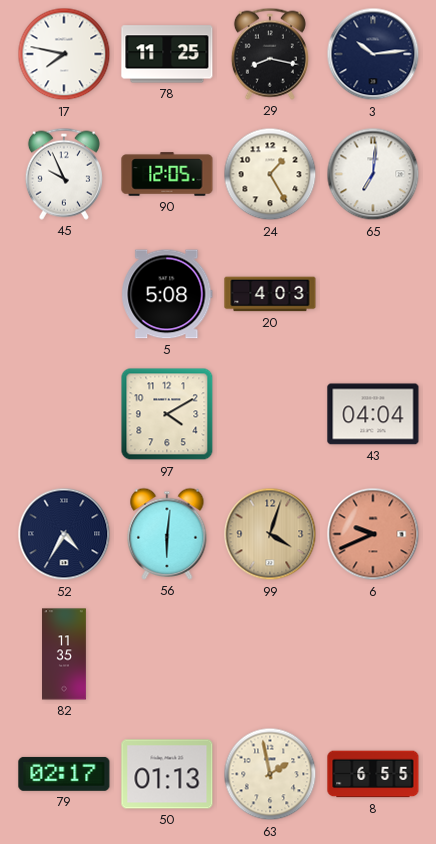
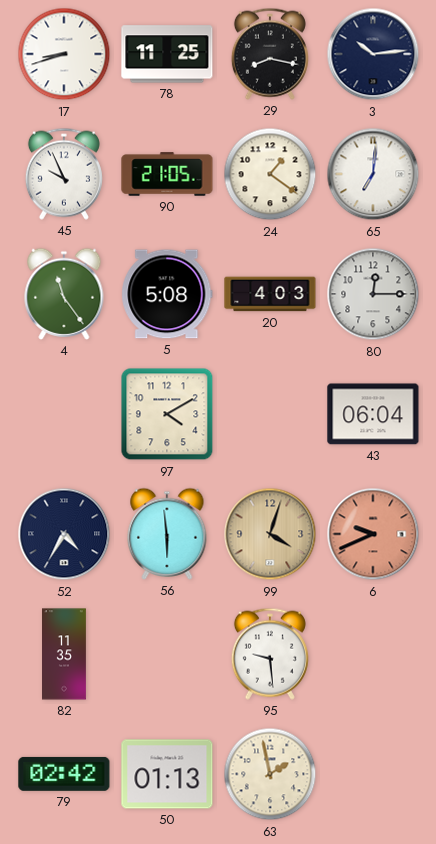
17: 7:47 -> 8:42
90: 12:05 -> 21:05
24: 1:25 -> 1:21
4: none -> 11:24
80: none -> 12:15
43: 04:04 -> 06:04
56: 6:01 -> 5:59
95: none -> 9:29
79: 02:17 -> 02:42
8: 6:55 -> none
